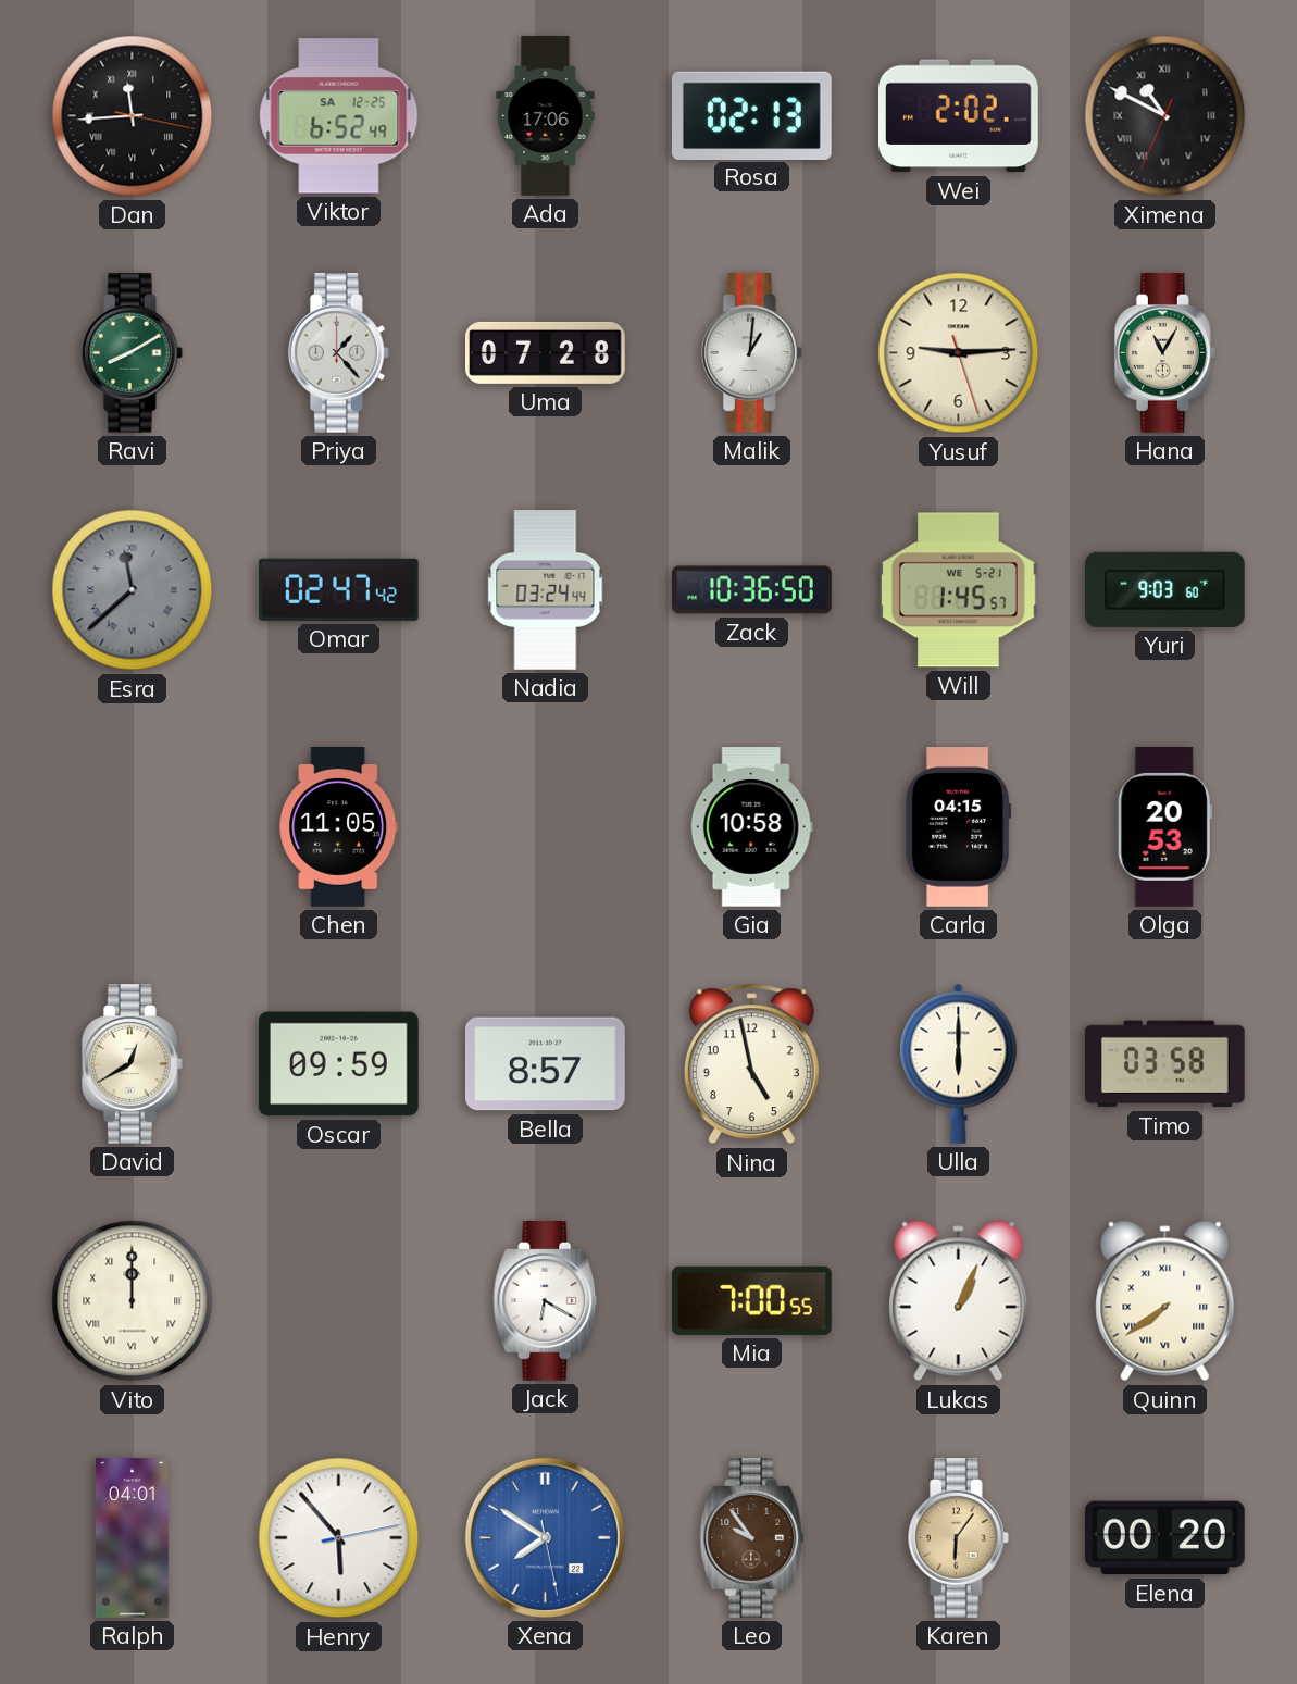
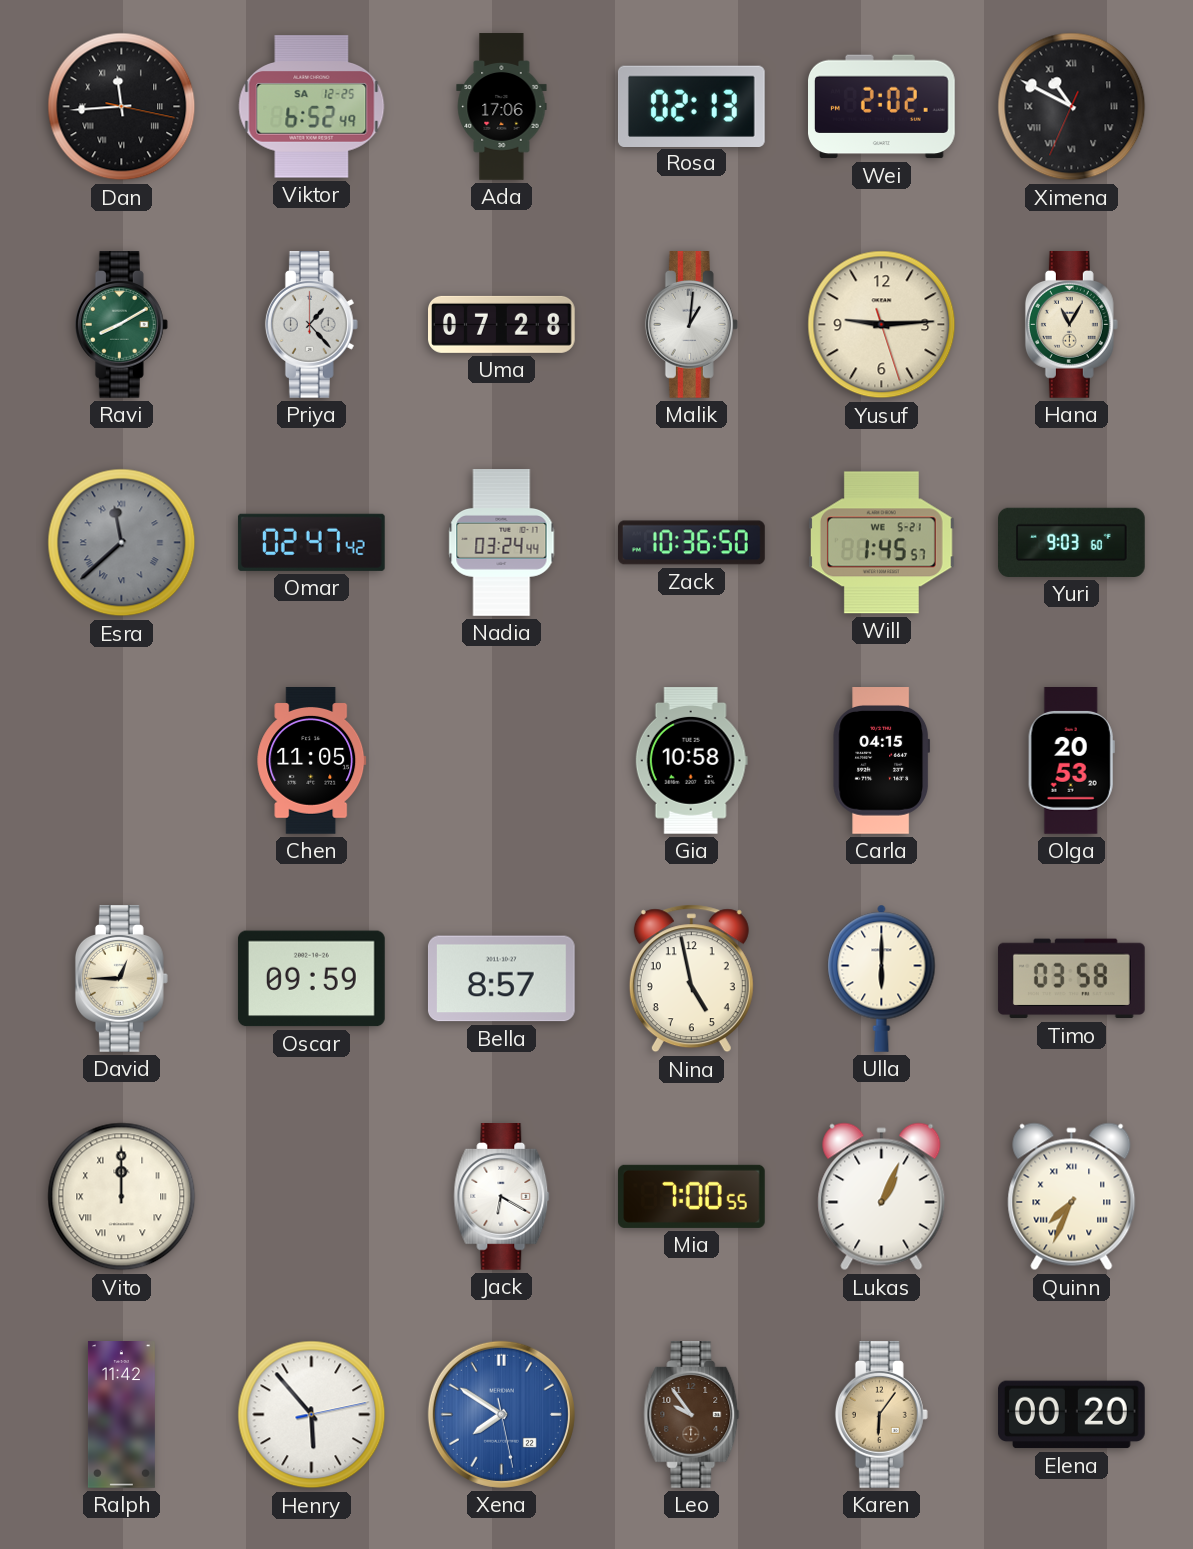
David: 12:40 -> 12:45
Quinn: 7:39 -> 7:34
Ralph: 04:01 -> 11:42
